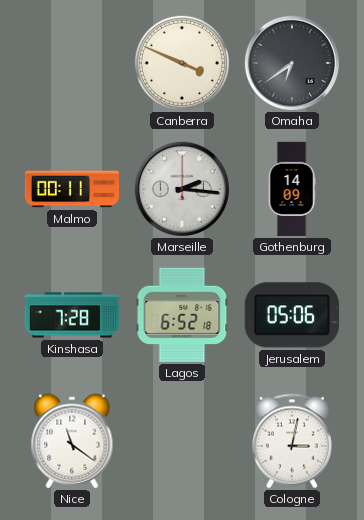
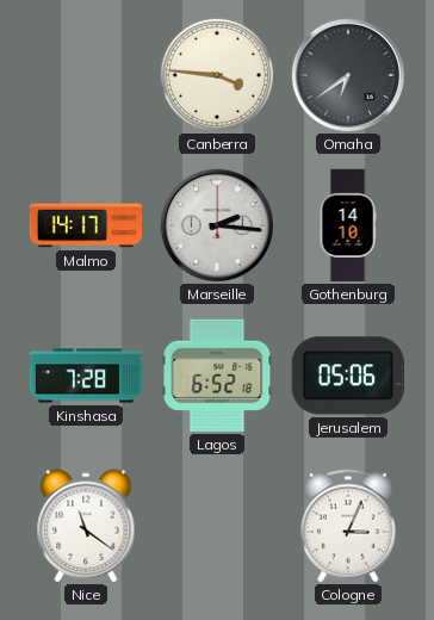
Canberra: 3:49 -> 3:46
Malmo: 00:11 -> 14:17
Gothenburg: 14:09 -> 14:10
Cologne: 3:02 -> 3:04
